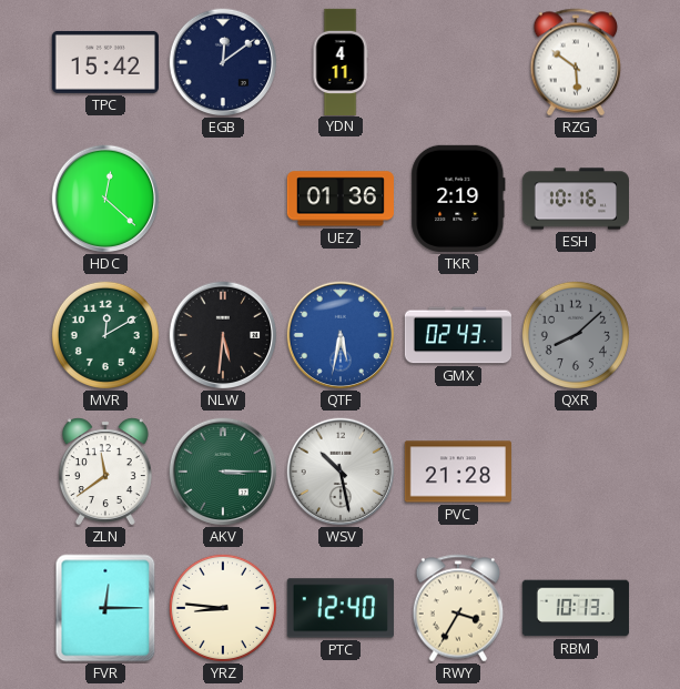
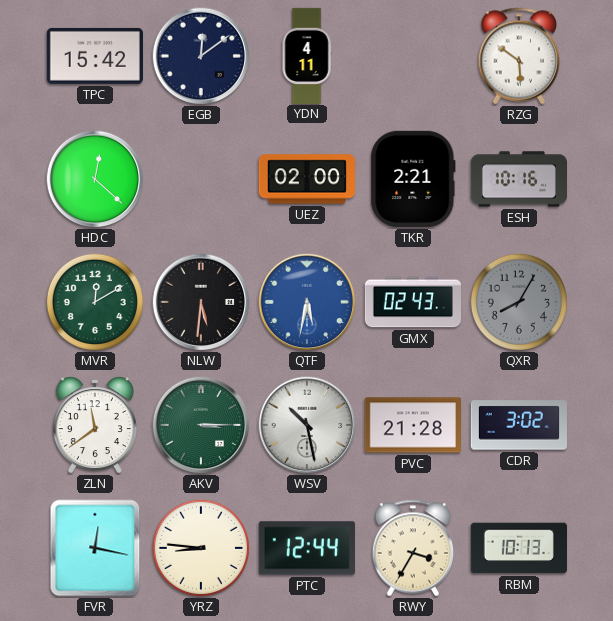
UEZ: 01:36 -> 02:00
TKR: 2:19 -> 2:21
QXR: 8:08 -> 8:05
CDR: none -> 3:02
FVR: 12:15 -> 12:17
PTC: 12:40 -> 12:44
